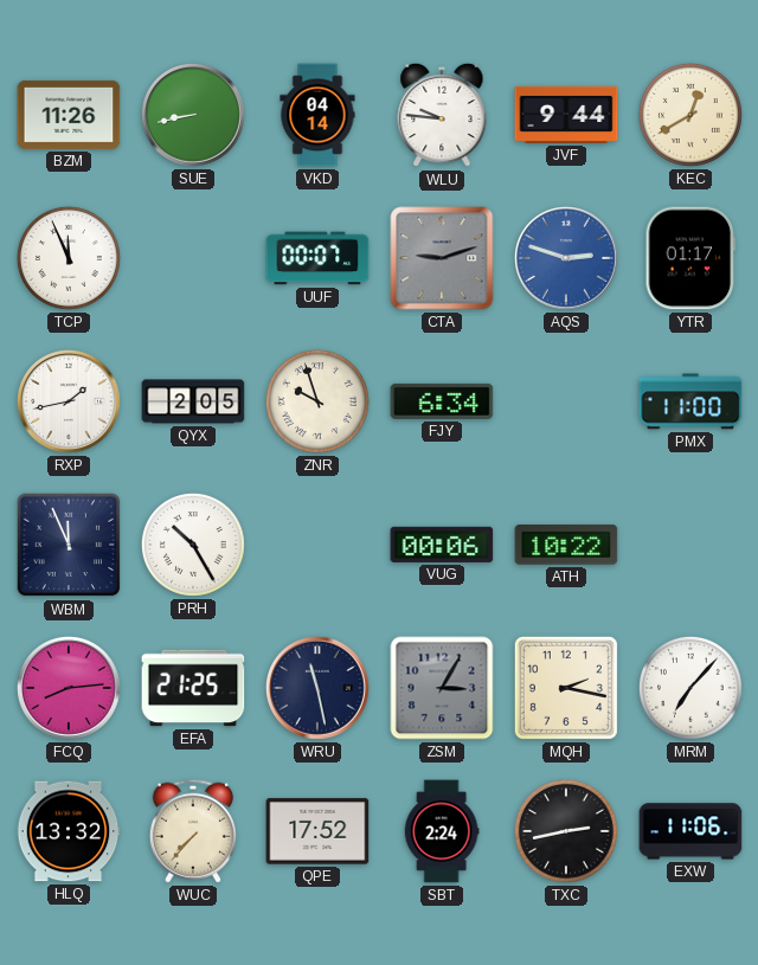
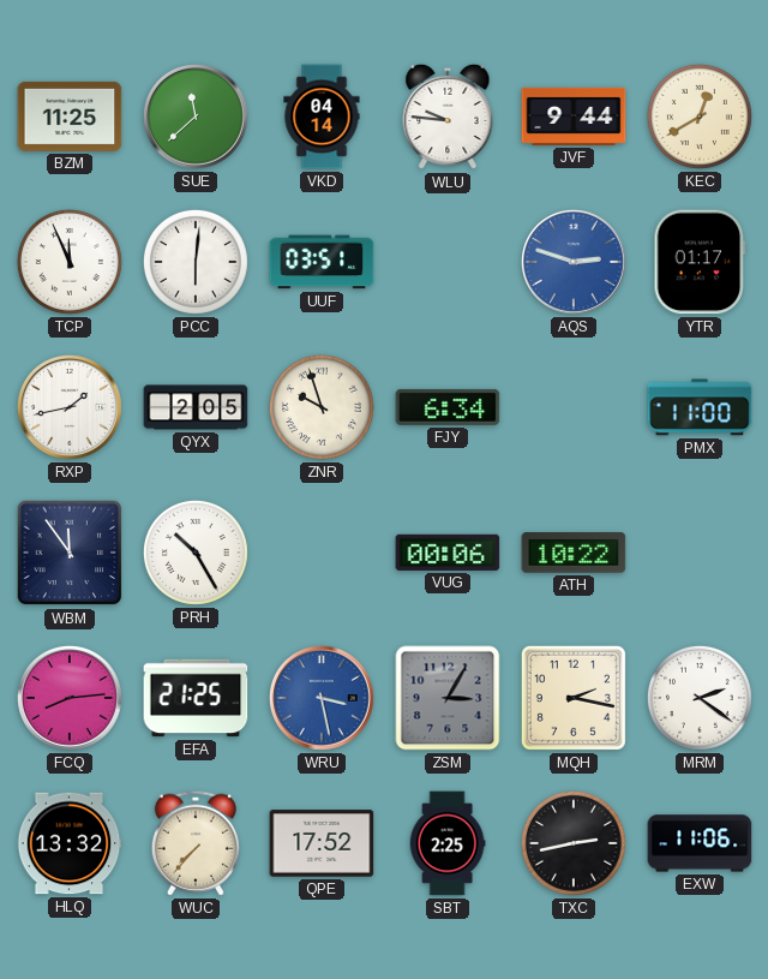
BZM: 11:26 -> 11:25
SUE: 8:43 -> 11:38
PCC: none -> 6:01
UUF: 00:07 -> 03:51
CTA: 9:12 -> none
WBM: 11:56 -> 11:54
WRU: 11:28 -> 3:28
WRU dial: navy -> blue
MRM: 7:07 -> 2:21
SBT: 2:24 -> 2:25
